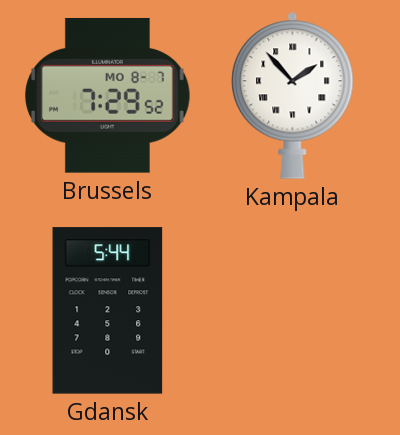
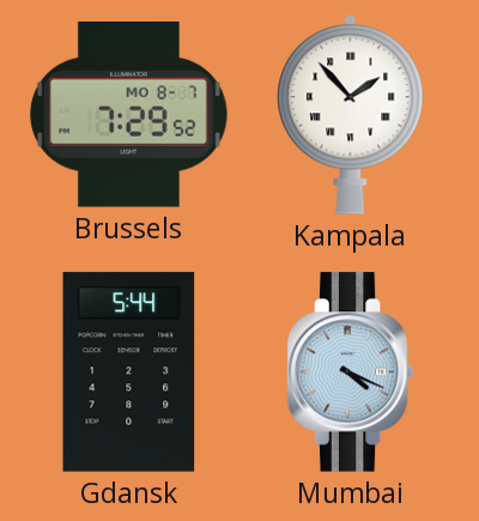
Mumbai: none -> 4:19
